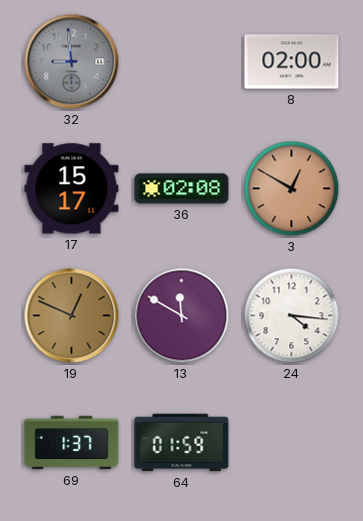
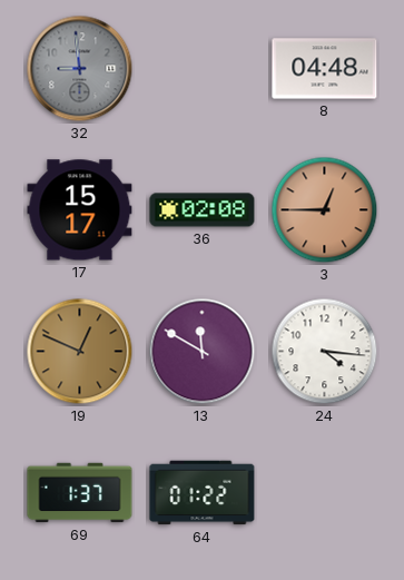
8: 02:00 -> 04:48
3: 12:50 -> 12:45
64: 01:59 -> 01:22
